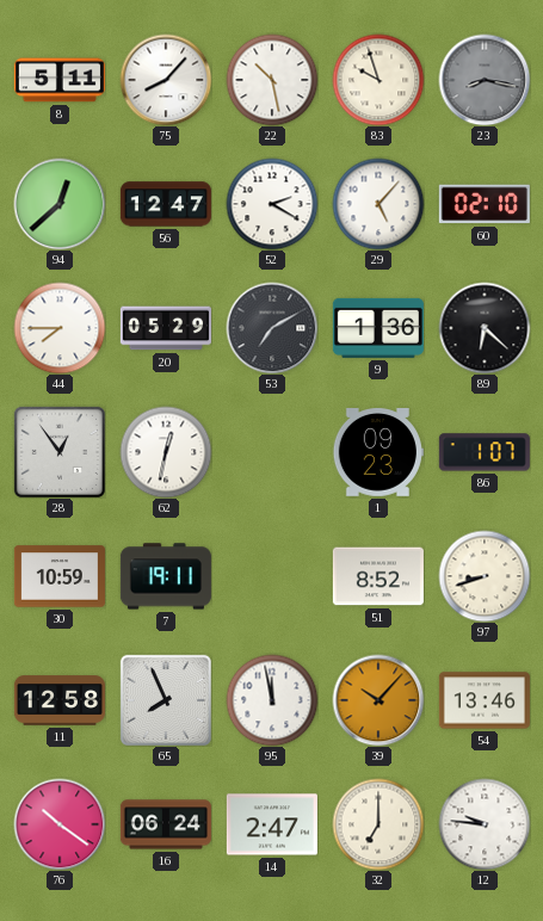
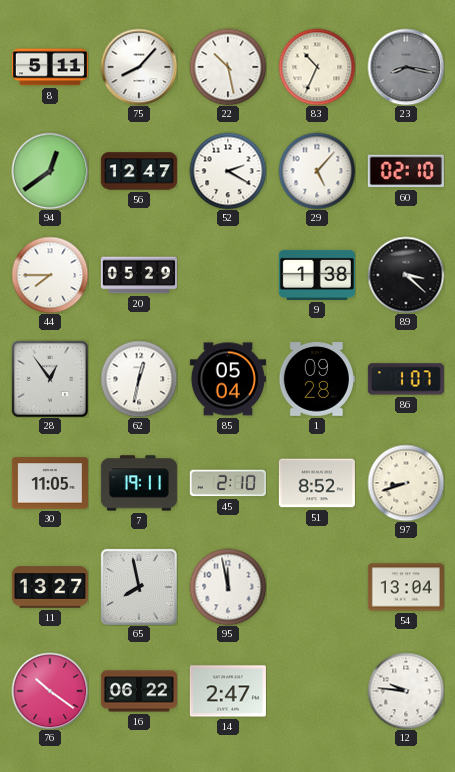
83: 9:57 -> 10:34
94: 12:38 -> 12:39
53: 7:10 -> none
9: 1:36 -> 1:38
89: 6:22 -> 3:22
85: none -> 05:04
1: 09:23 -> 09:28
30: 10:59 -> 11:05
45: none -> 2:10
11: 12:58 -> 13:27
65: 7:56 -> 7:58
39: 10:07 -> none
54: 13:46 -> 13:04
16: 06:24 -> 06:22
32: 7:00 -> none
